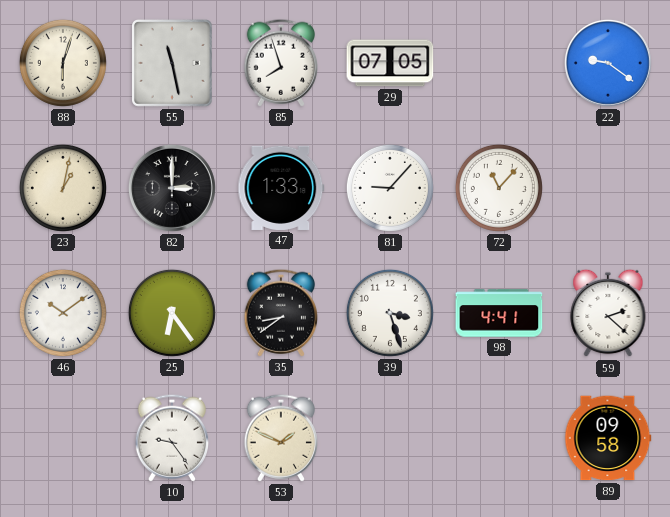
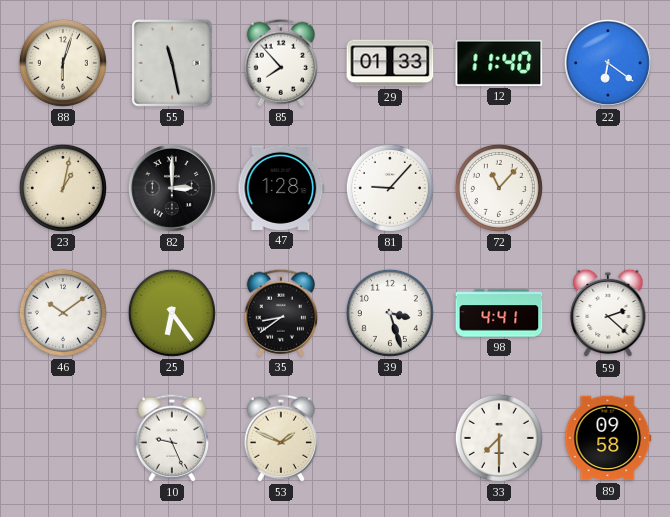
85: 7:57 -> 7:53
29: 07:05 -> 01:33
12: none -> 11:40
22: 9:21 -> 6:21
47: 1:33 -> 1:28
10: 9:24 -> 9:26
33: none -> 7:30
